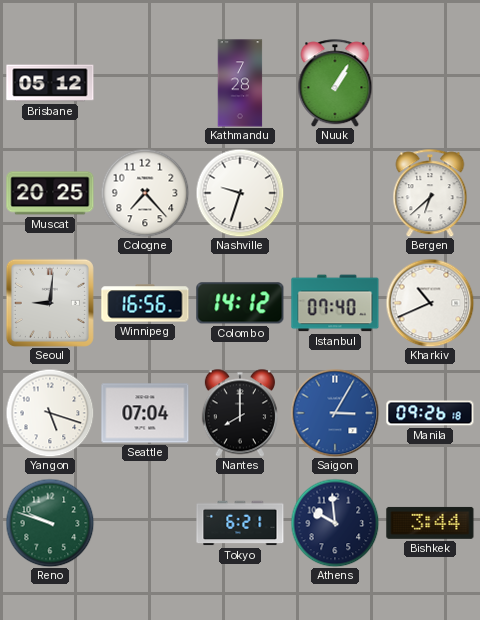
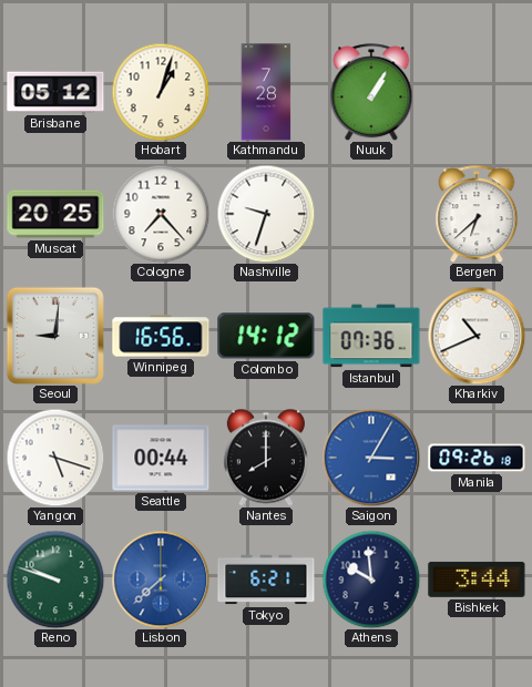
Hobart: none -> 1:03
Istanbul: 07:40 -> 07:36
Seattle: 07:04 -> 00:44
Lisbon: none -> 7:38
